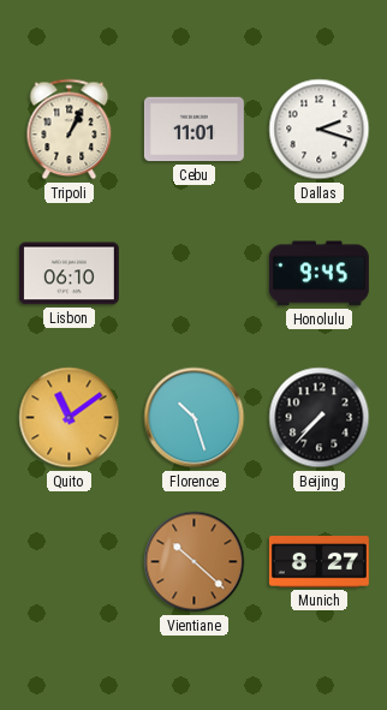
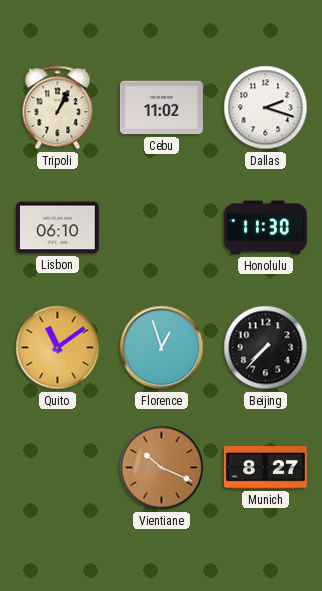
Cebu: 11:01 -> 11:02
Honolulu: 9:45 -> 11:30
Florence: 10:27 -> 12:57
Vientiane: 10:22 -> 10:19
